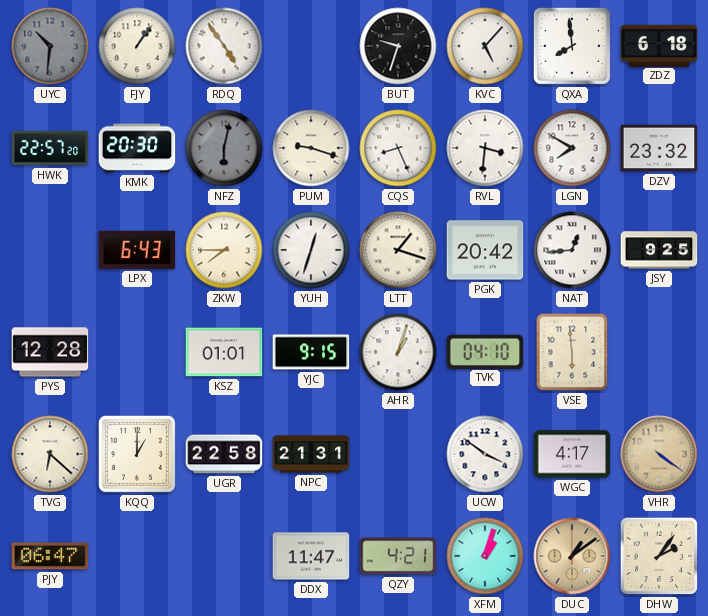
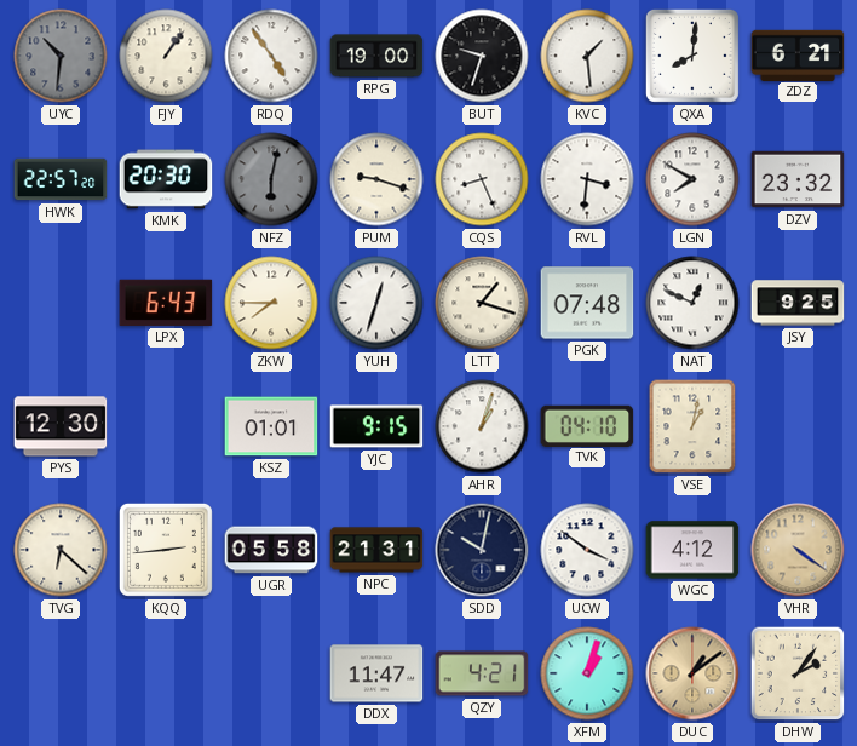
RPG: none -> 19:00
KVC: 5:07 -> 1:29
QXA: 7:59 -> 8:01
ZDZ: 6:18 -> 6:21
PGK: 20:42 -> 07:48
NAT: 12:44 -> 12:49
PYS: 12:28 -> 12:30
VSE: 5:59 -> 1:02
KQQ: 1:00 -> 2:44
UGR: 22:58 -> 05:58
SDD: none -> 10:02
WGC: 4:17 -> 4:12
PJY: 06:47 -> none
